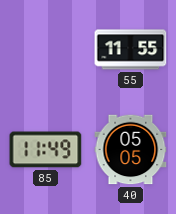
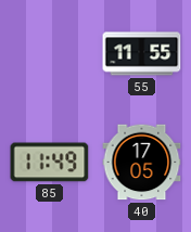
40: 05:05 -> 17:05
